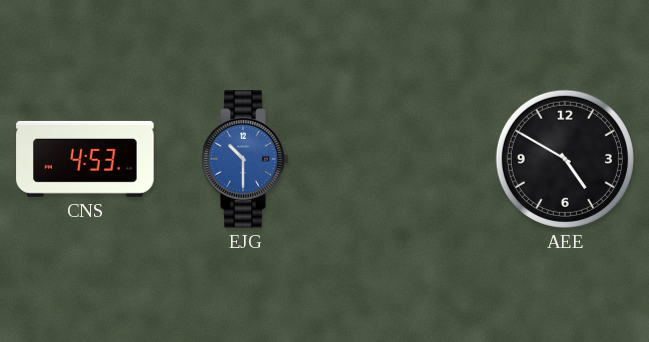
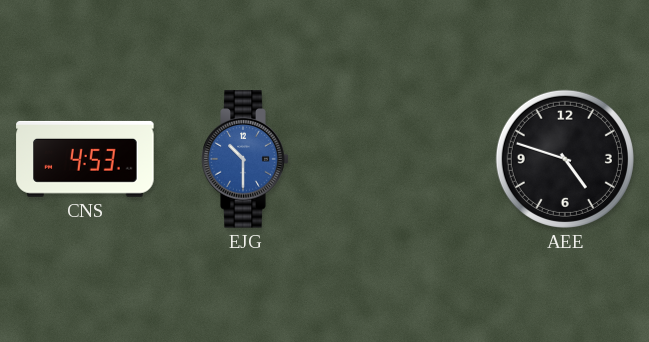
AEE: 4:50 -> 4:48
